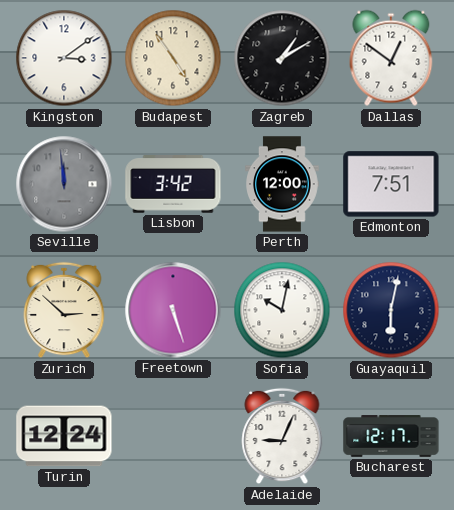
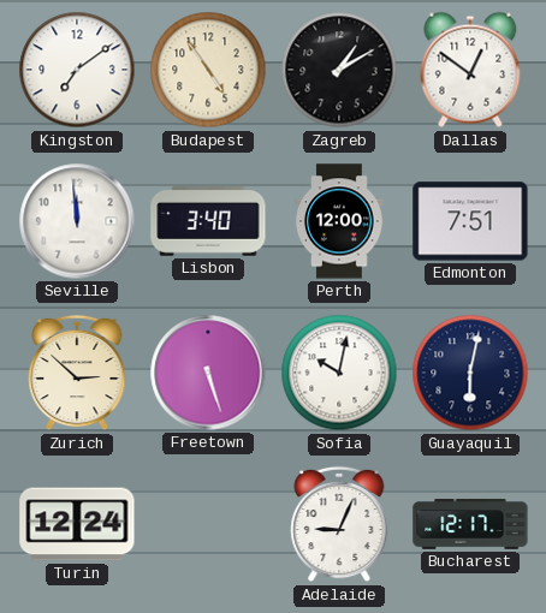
Kingston: 3:09 -> 7:09
Seville dial: grey -> white
Lisbon: 3:42 -> 3:40
